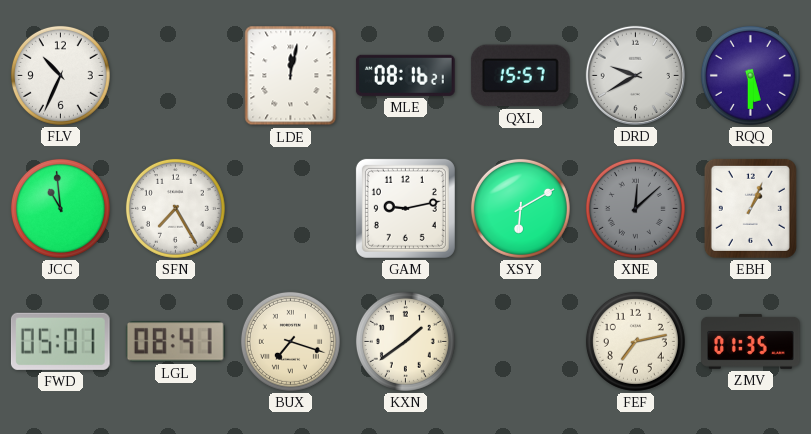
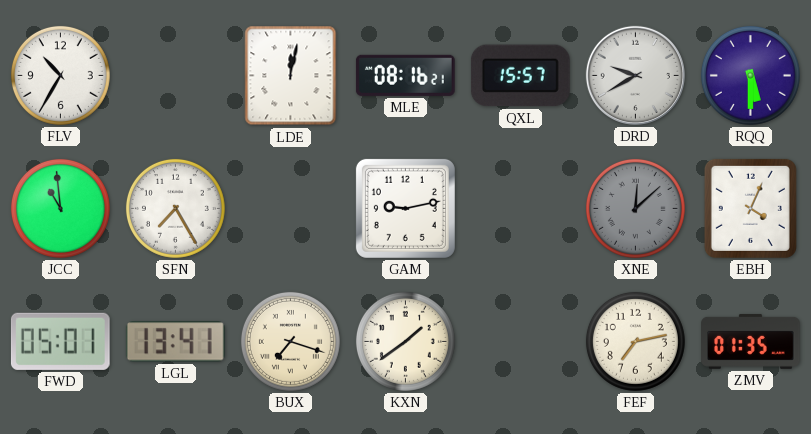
FLV: 10:34 -> 10:35
XSY: 6:10 -> none
EBH: 1:04 -> 4:04
LGL: 08:41 -> 13:41
